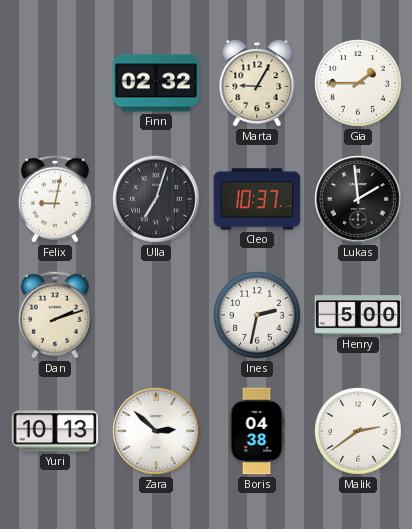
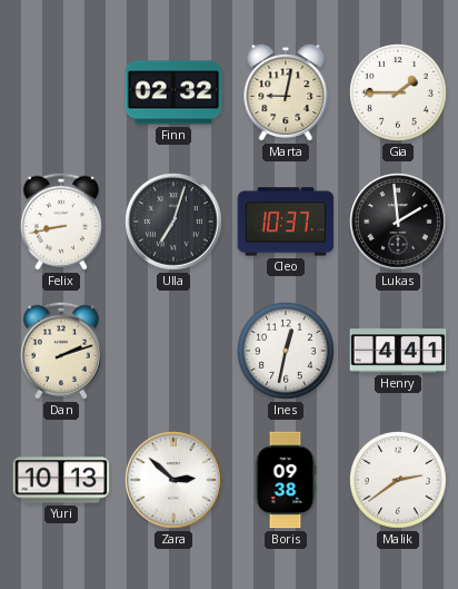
Marta: 9:05 -> 9:02
Felix: 9:02 -> 8:43
Ines: 2:32 -> 12:32
Henry: 5:00 -> 4:41
Boris: 04:38 -> 09:38
